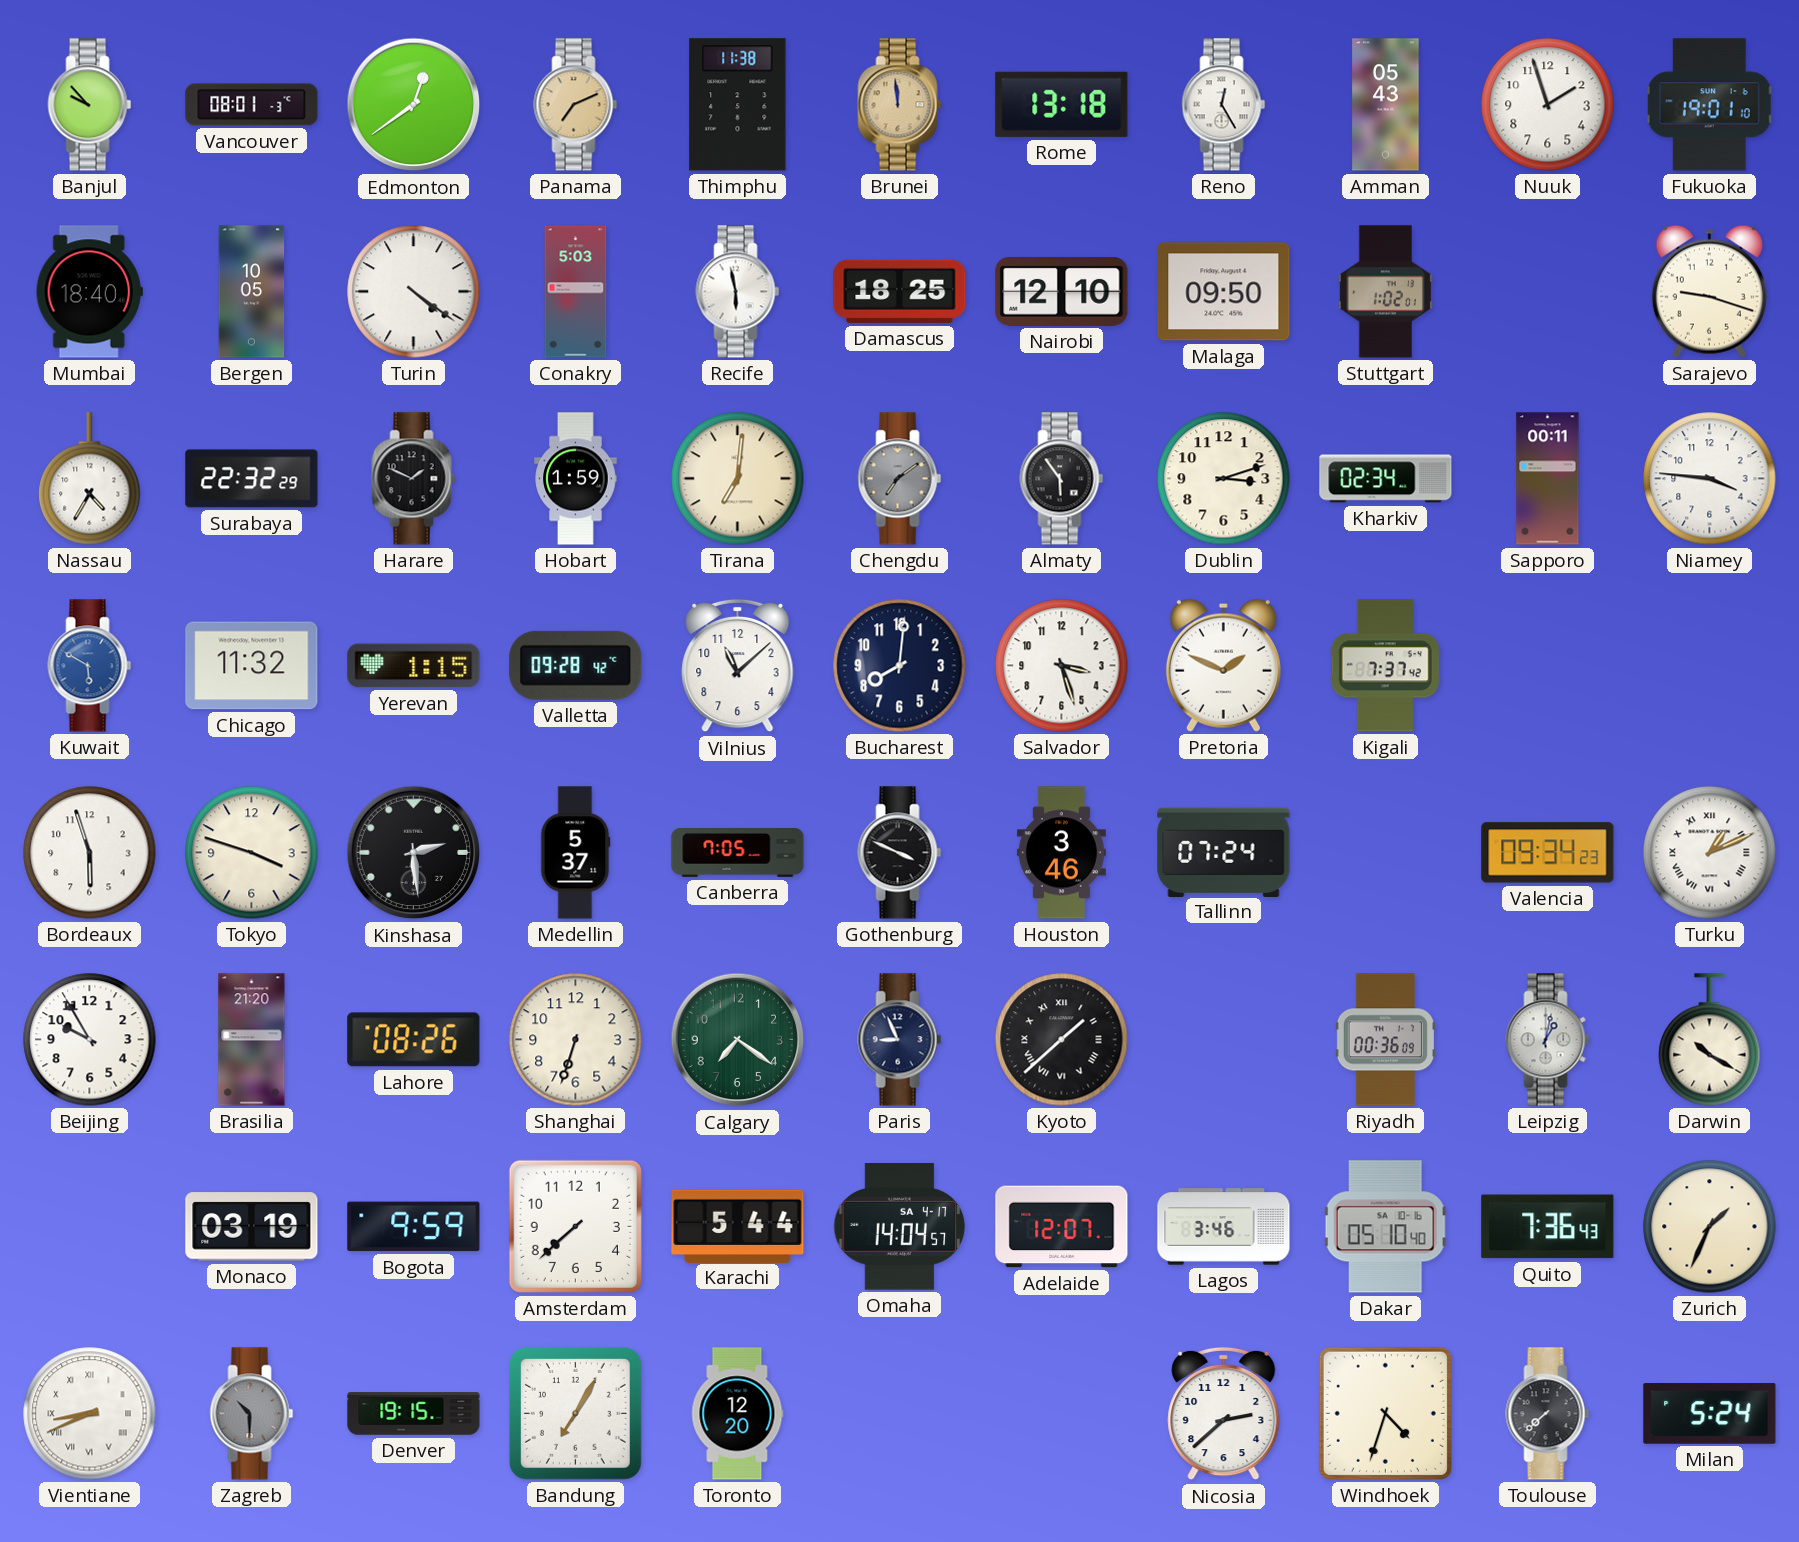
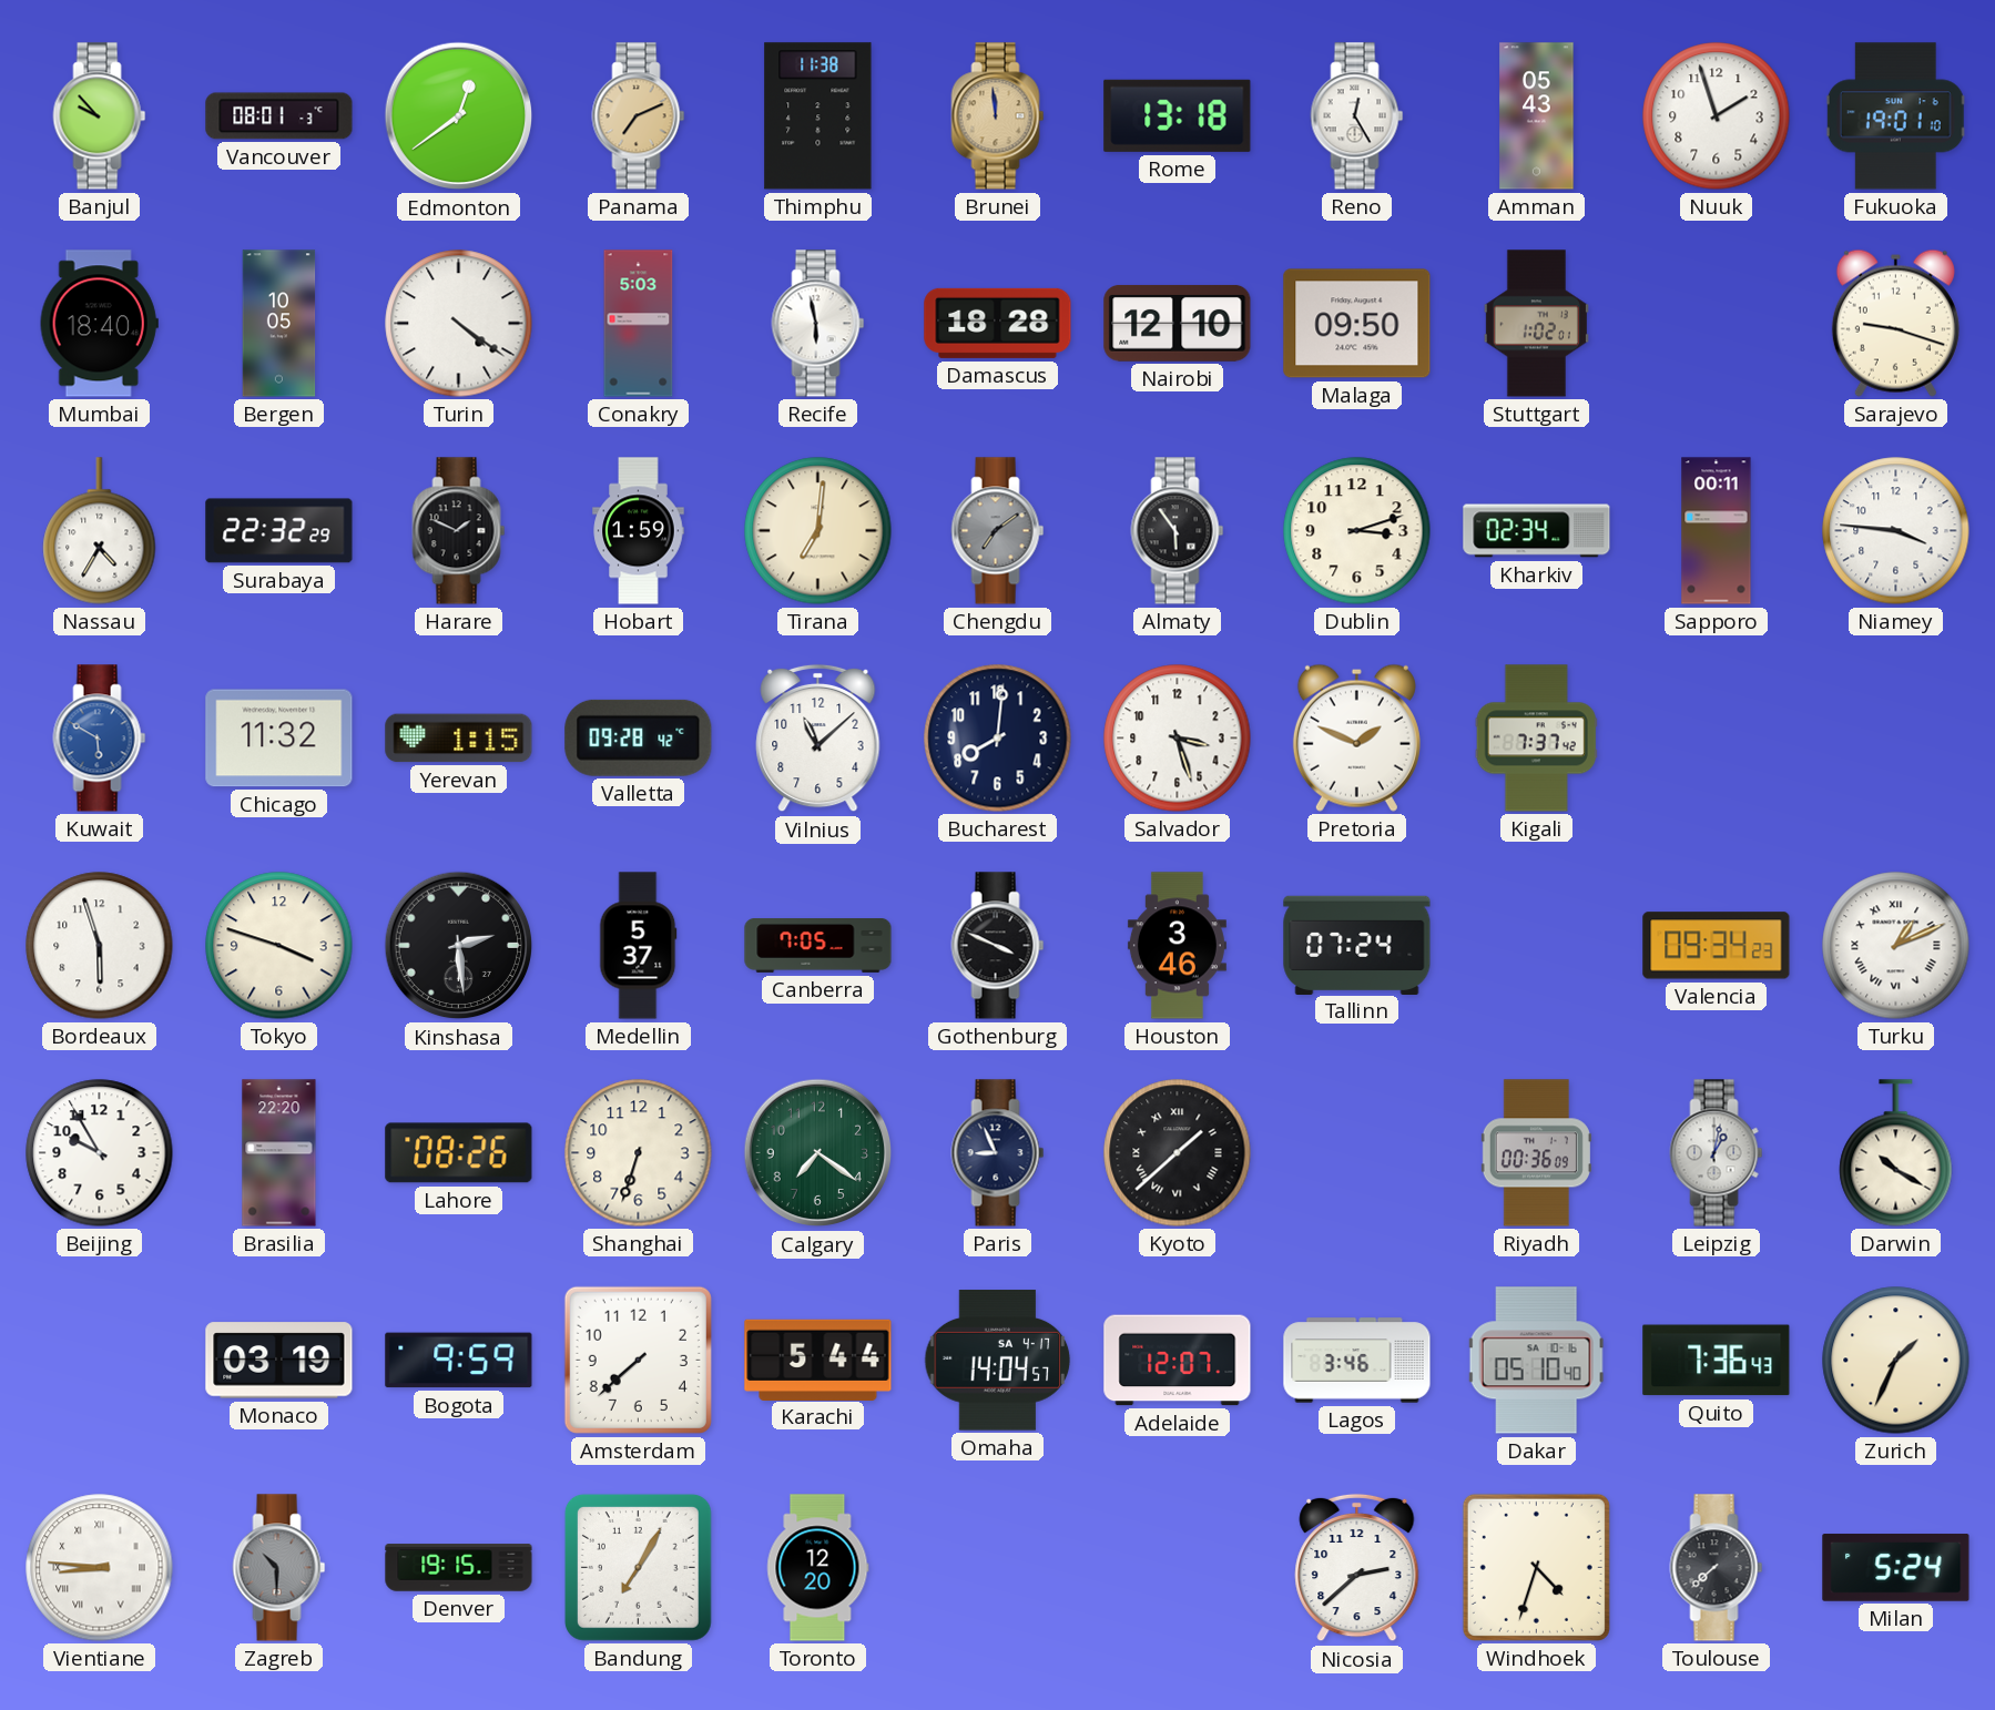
Damascus: 18:25 -> 18:28
Brasilia: 21:20 -> 22:20
Vientiane: 8:41 -> 8:46
